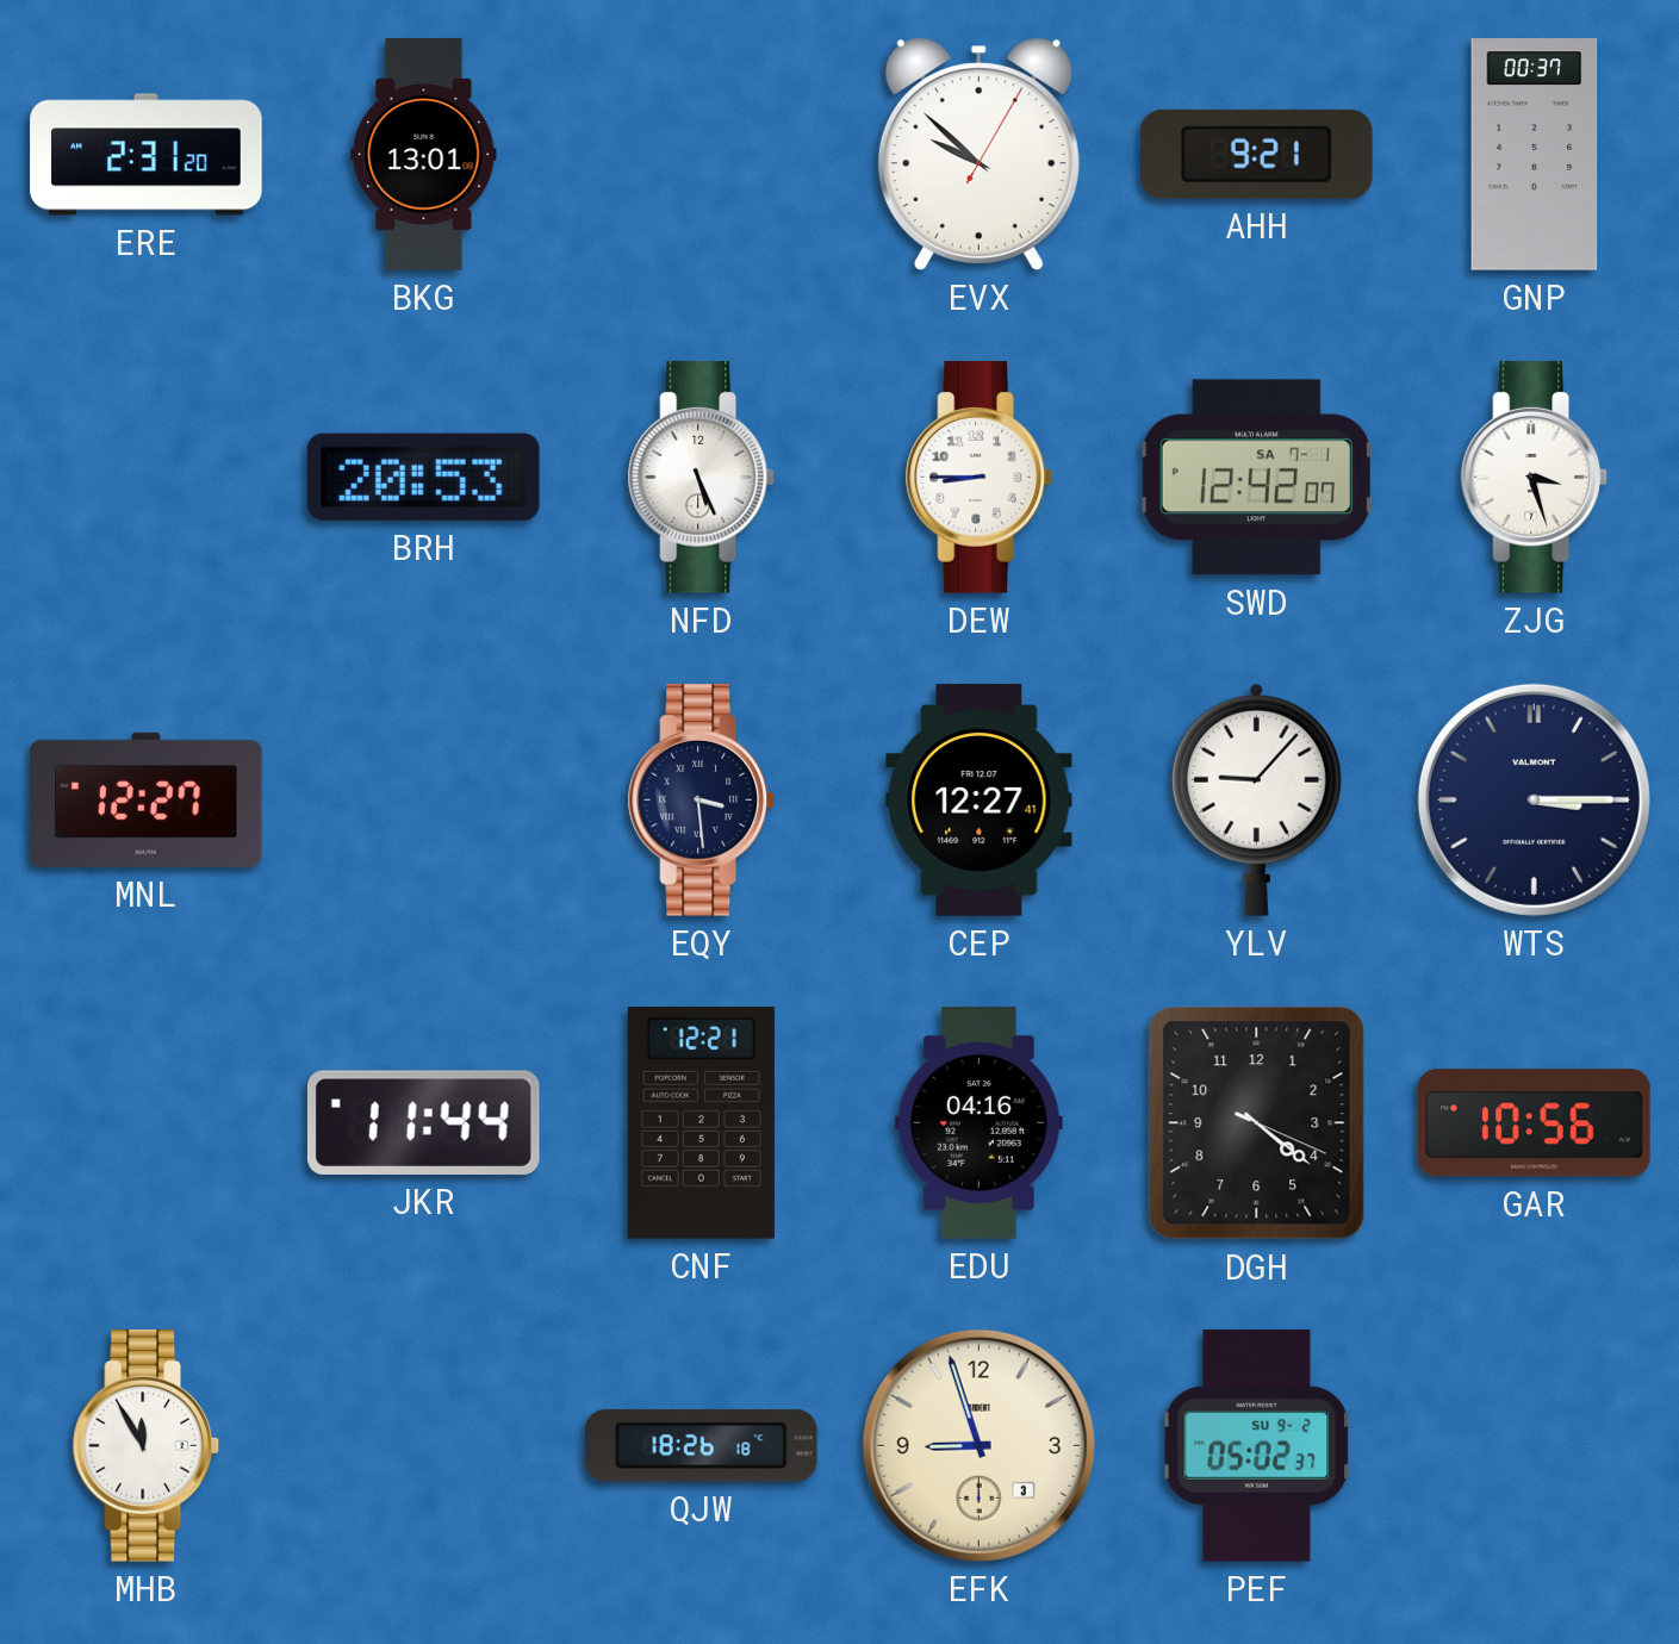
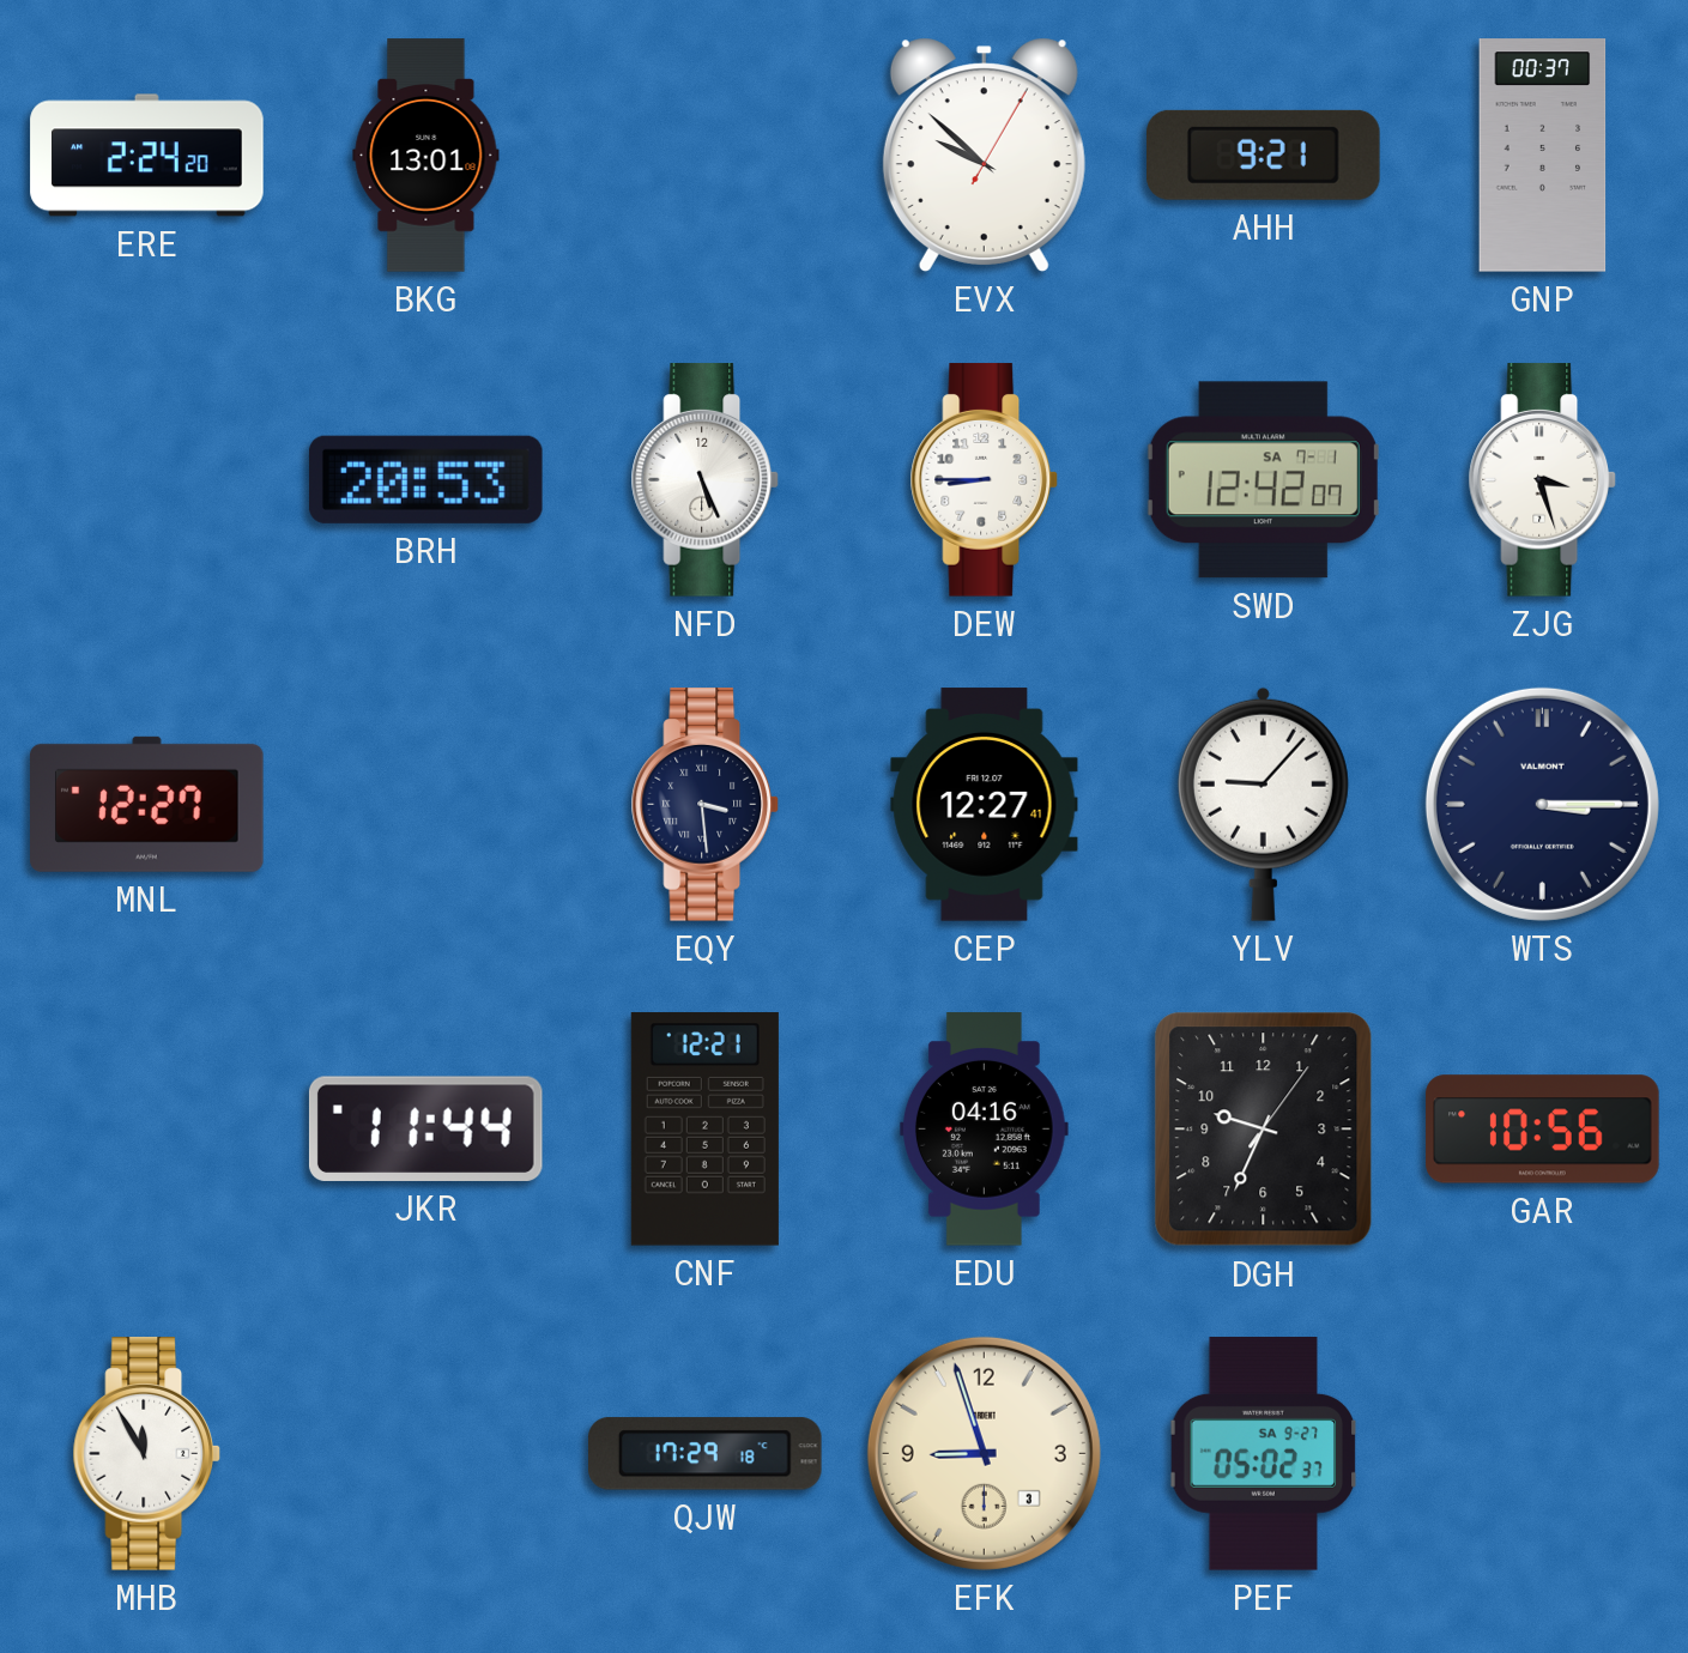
ERE: 2:31 -> 2:24
DGH: 4:21 -> 9:34
QJW: 18:26 -> 17:29
PEF date: SU 9-2 -> SA 9-27
